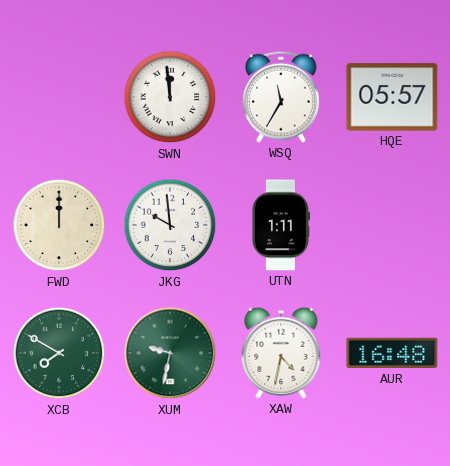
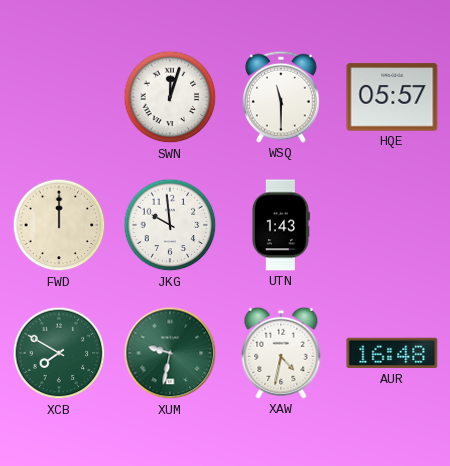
SWN: 11:59 -> 12:03
WSQ: 11:35 -> 11:30
UTN: 1:11 -> 1:43
